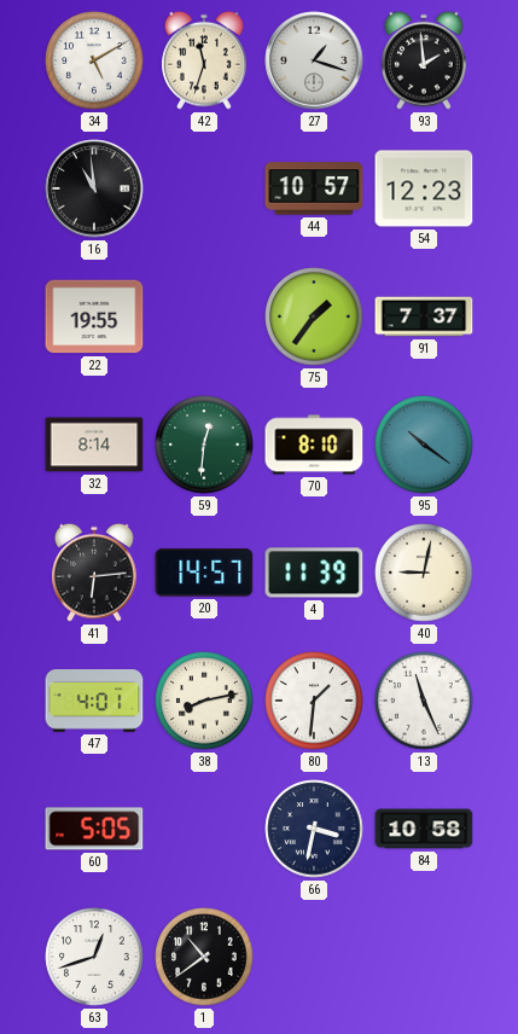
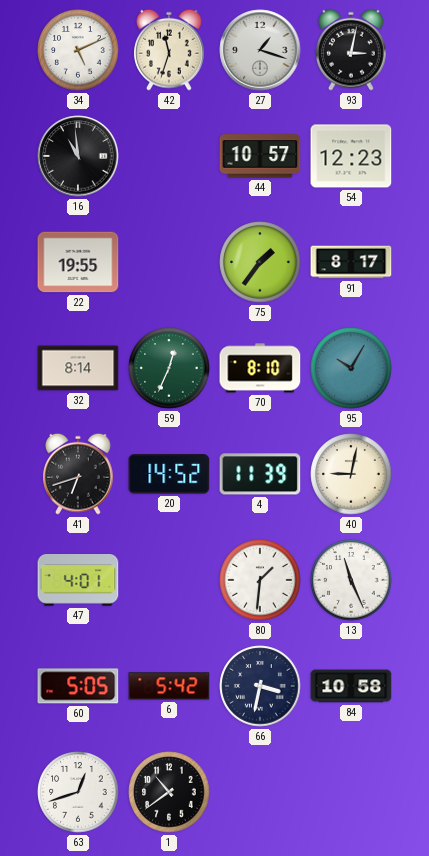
34: 5:10 -> 5:11
93: 1:59 -> 3:02
91: 7:37 -> 8:17
59: 12:31 -> 12:34
95: 10:21 -> 10:05
41: 6:14 -> 6:42
20: 14:57 -> 14:52
38: 8:13 -> none
6: none -> 5:42
